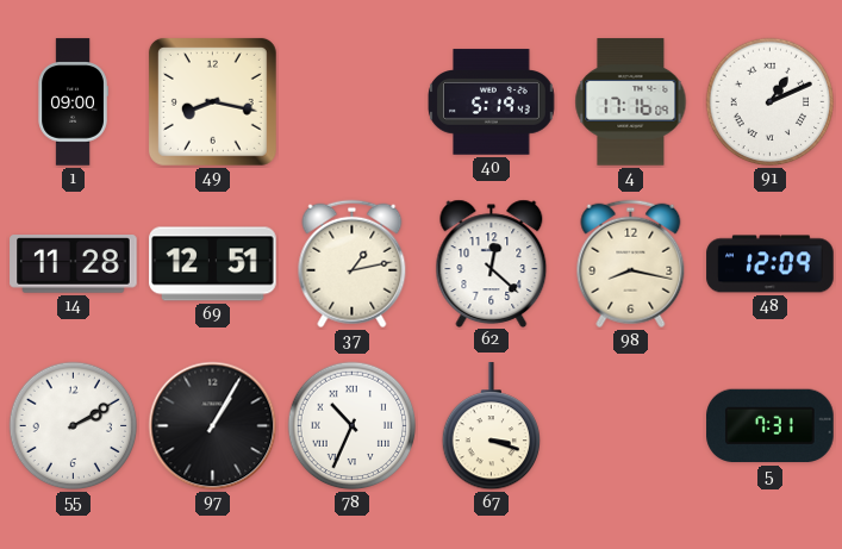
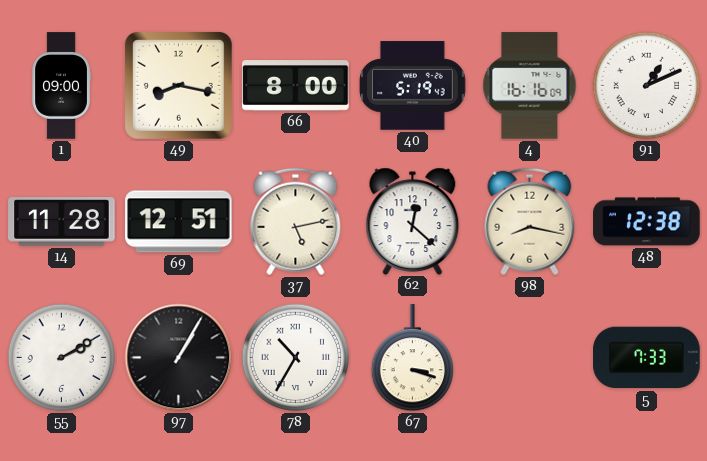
66: none -> 8:00
4: 17:16 -> 16:16
37: 1:13 -> 5:13
48: 12:09 -> 12:38
78: 10:34 -> 10:35
5: 7:31 -> 7:33
